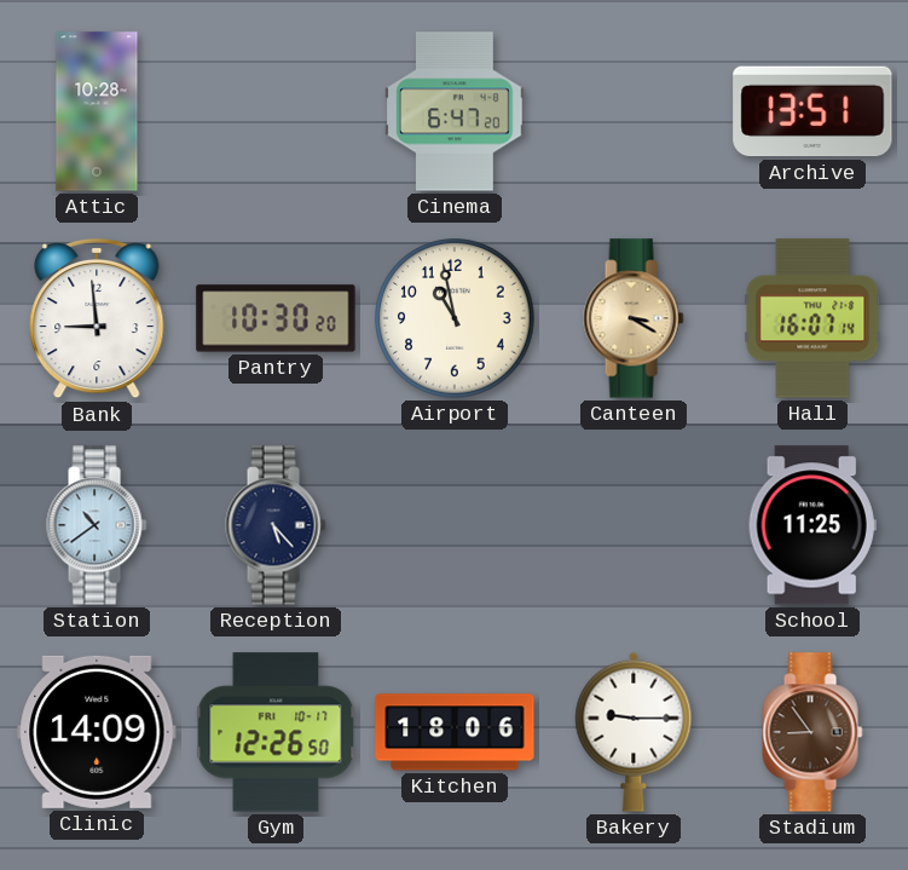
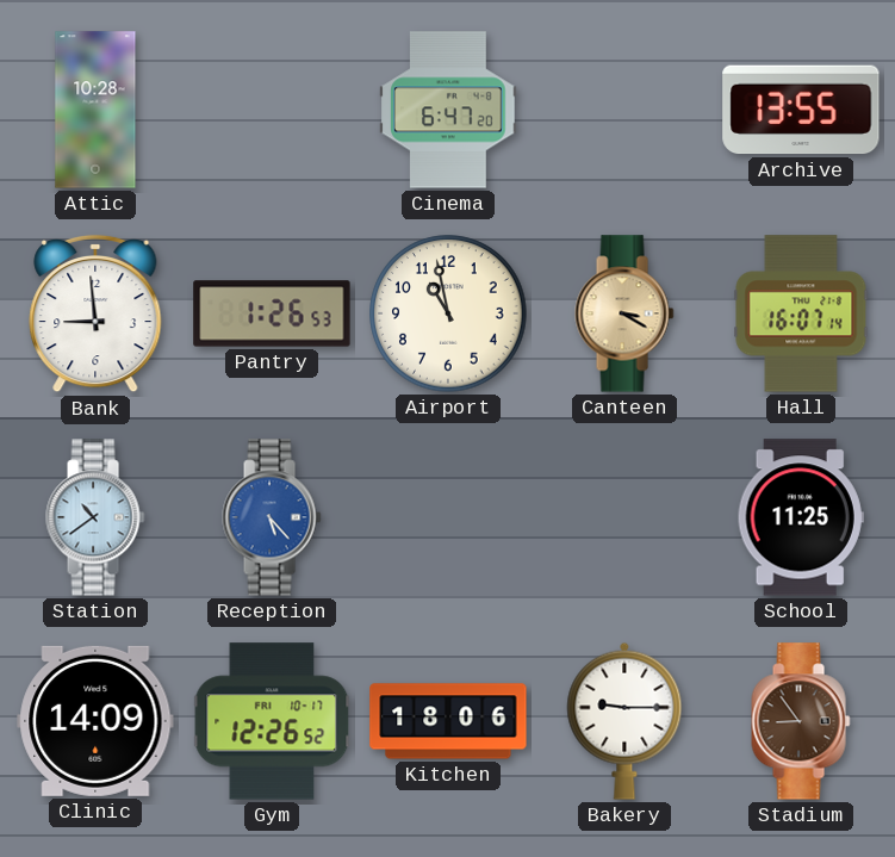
Archive: 13:51 -> 13:55
Pantry: 10:30 -> 1:26
Reception dial: navy -> blue
Gym: 12:26:50 -> 12:26:52
